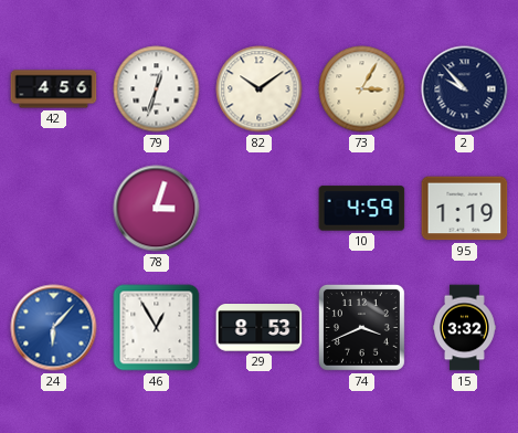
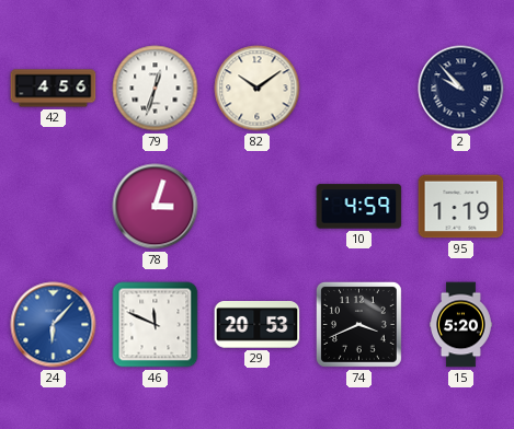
73: 3:05 -> none
46: 12:55 -> 11:49
29: 8:53 -> 20:53
15: 3:32 -> 5:20
